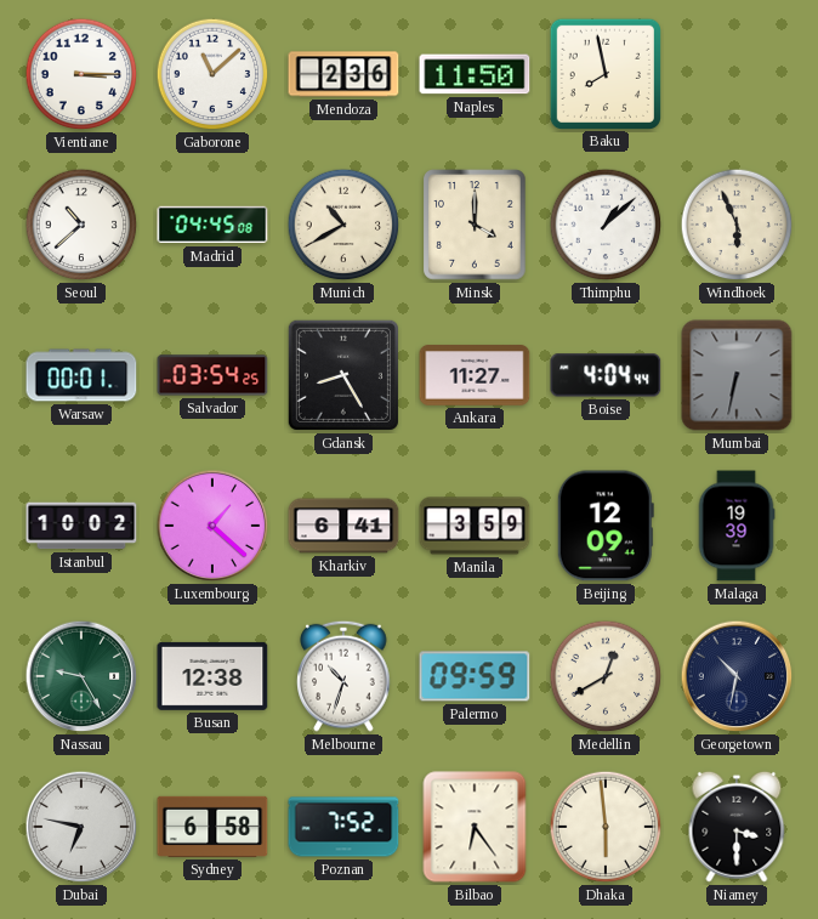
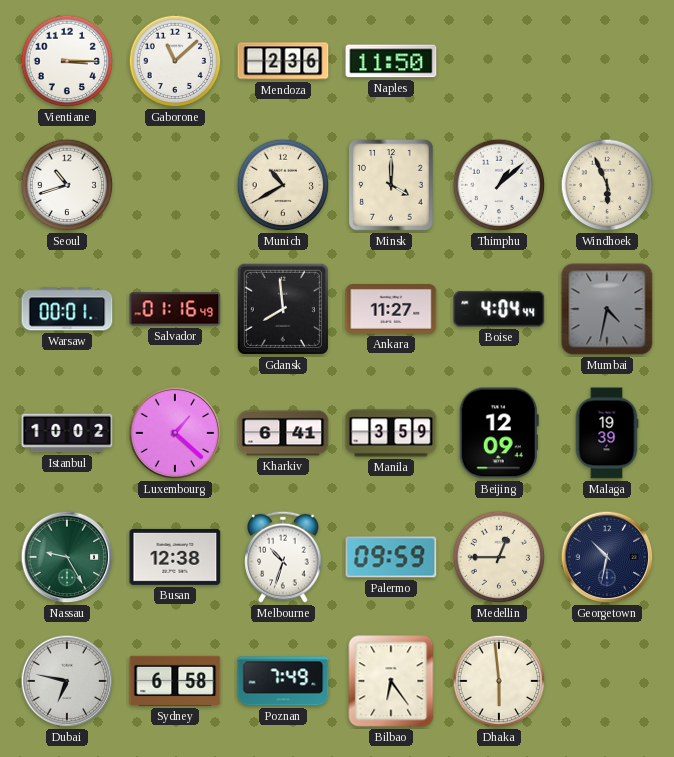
Baku: 7:58 -> none
Seoul: 10:38 -> 10:42
Madrid: 04:45 -> none
Salvador: 03:54 -> 01:16
Gdansk: 8:25 -> 7:59
Mumbai: 6:32 -> 4:32
Medellin: 12:40 -> 12:45
Poznan: 7:52 -> 7:49
Niamey: 3:30 -> none
